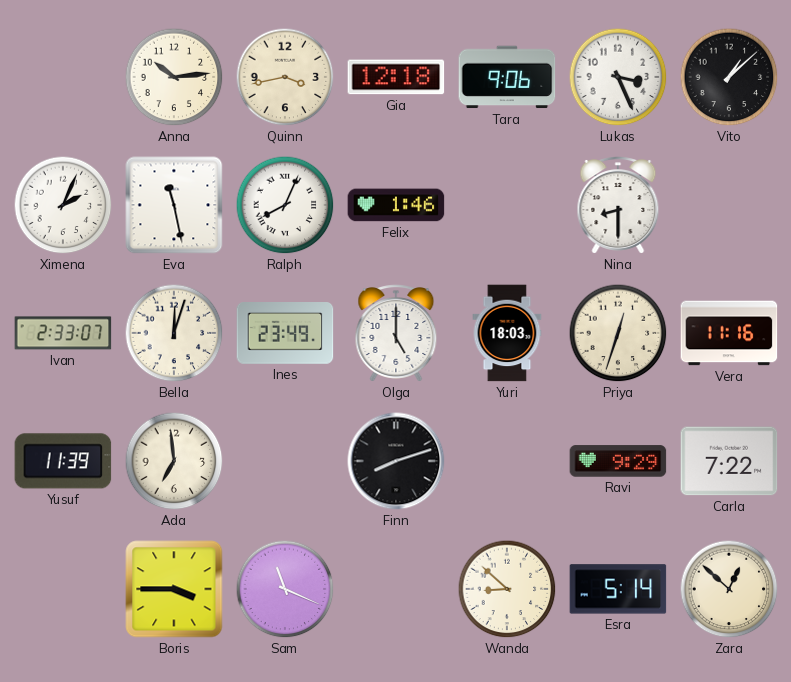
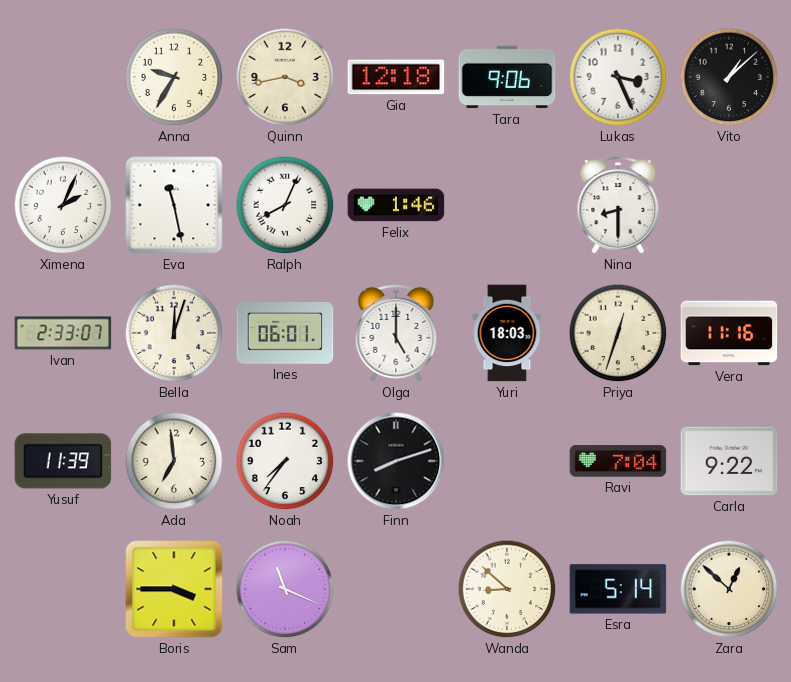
Anna: 10:14 -> 9:35
Ines: 23:49 -> 06:01
Noah: none -> 7:36
Ravi: 9:29 -> 7:04
Carla: 7:22 -> 9:22
